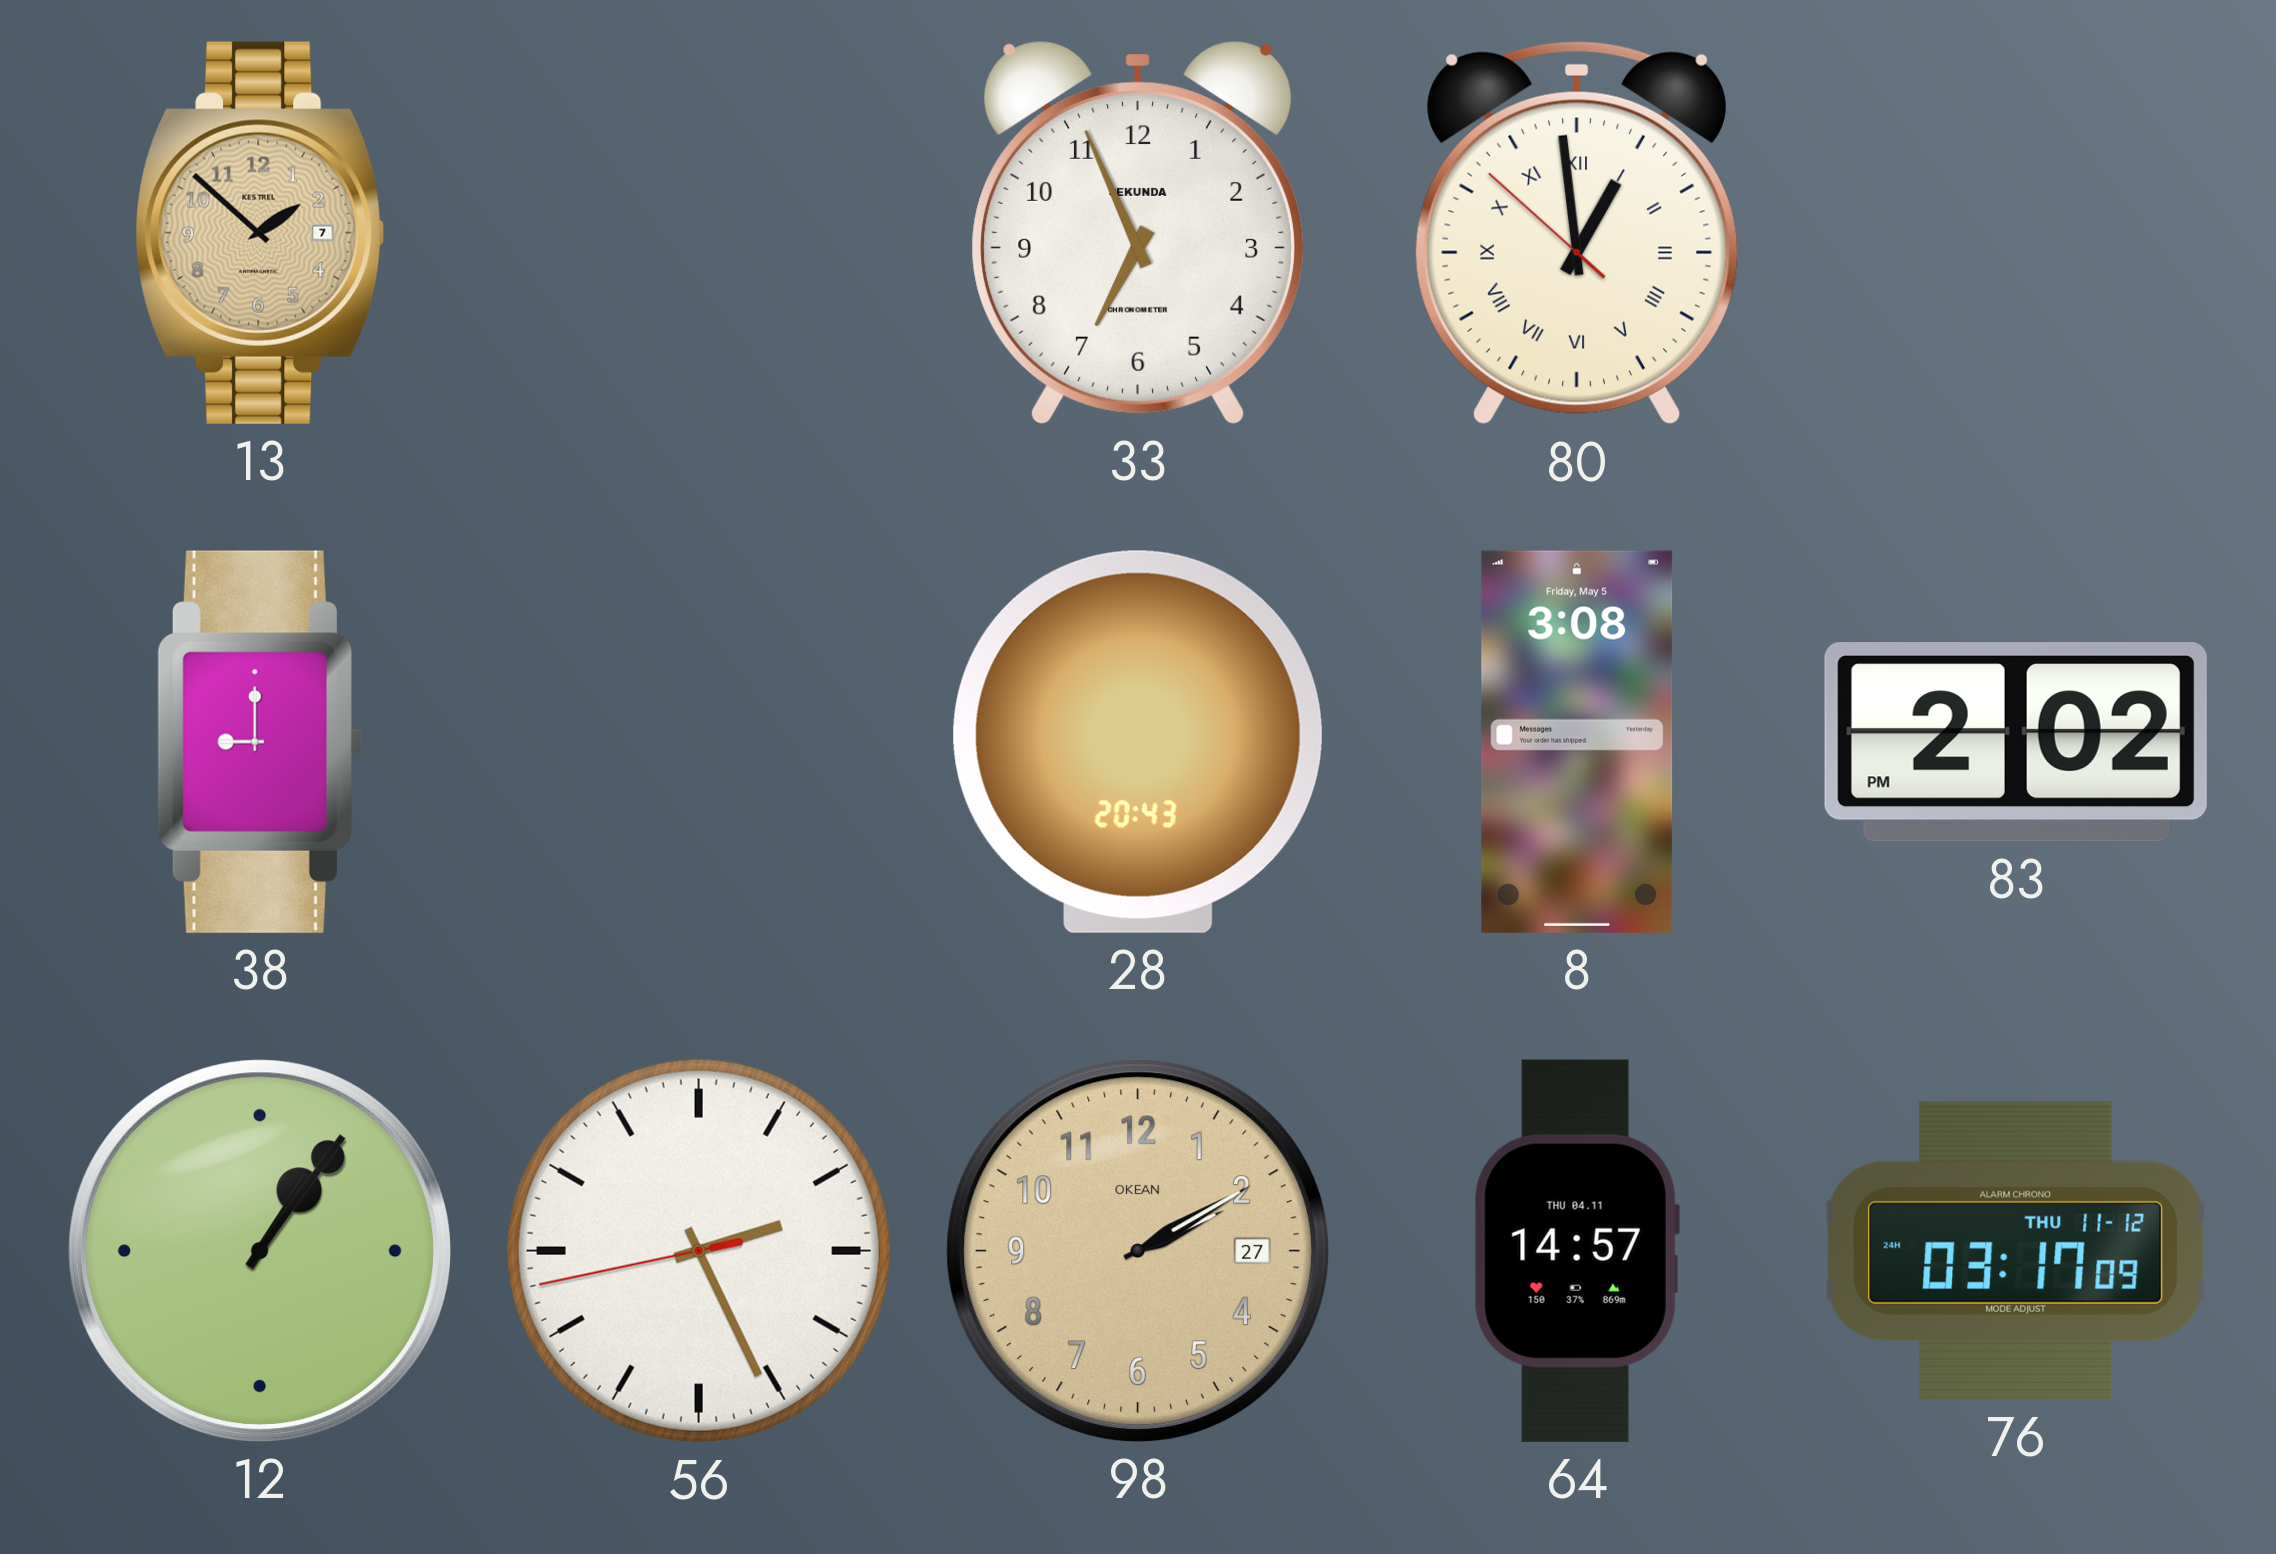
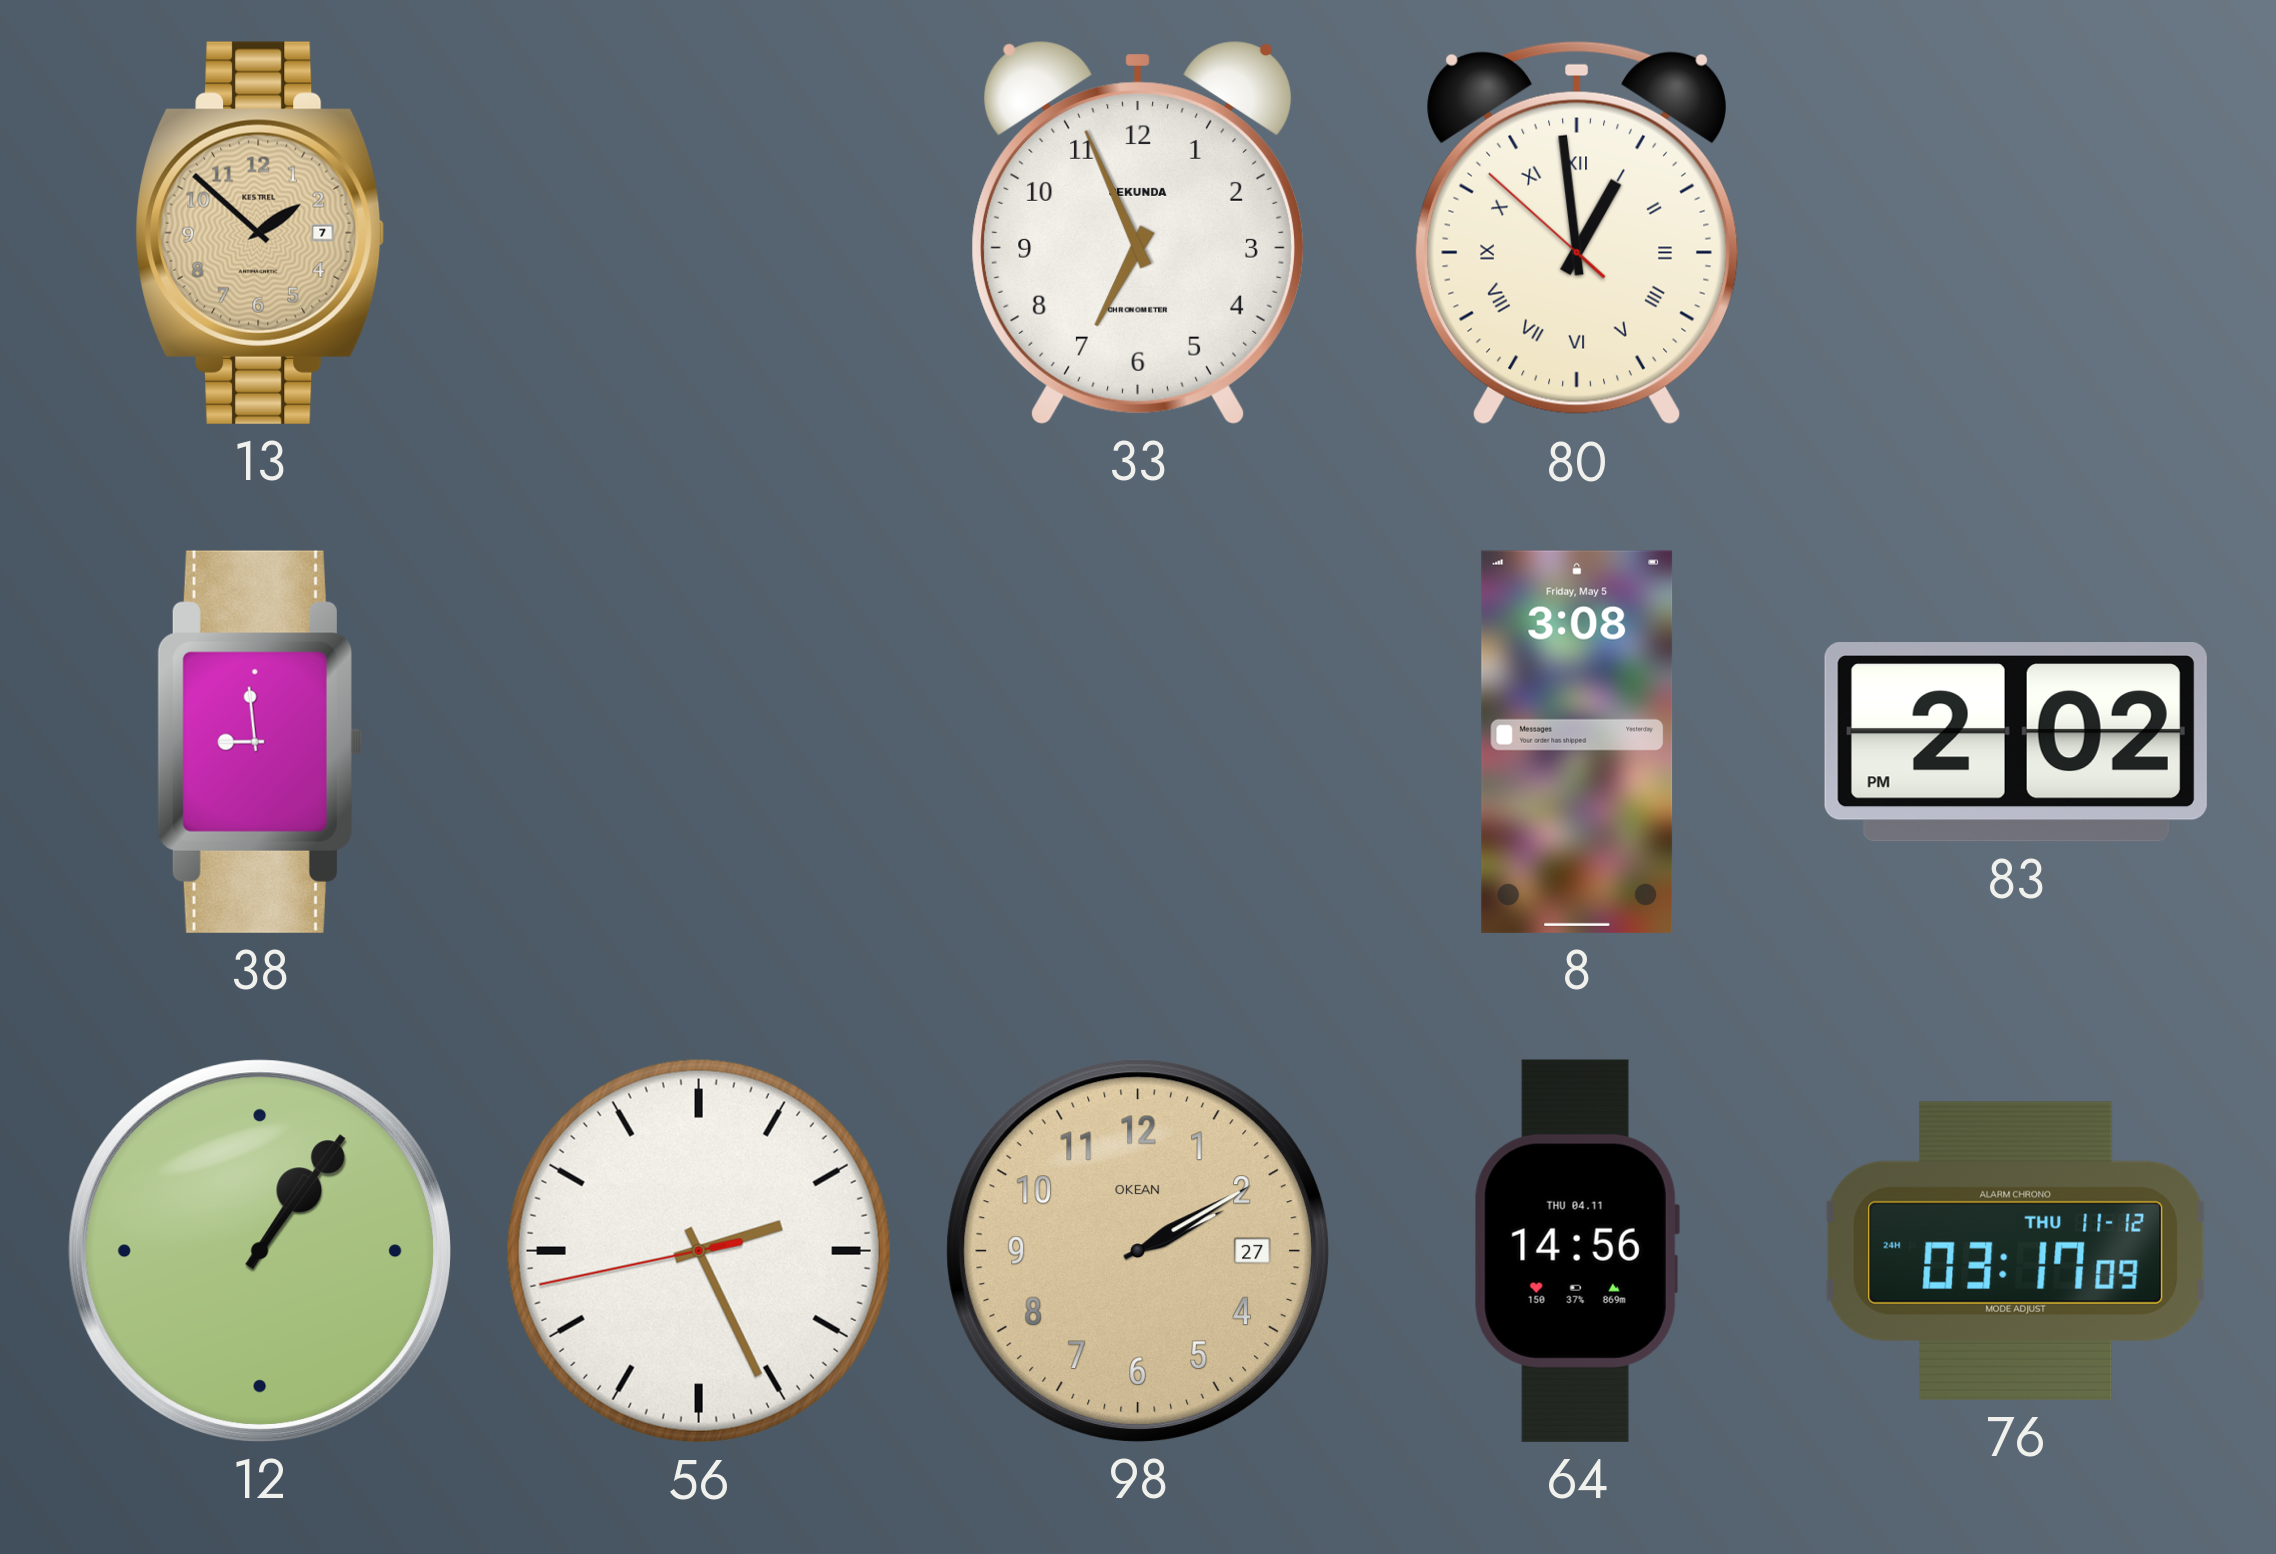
38: 9:00 -> 8:59
28: 20:43 -> none
64: 14:57 -> 14:56
